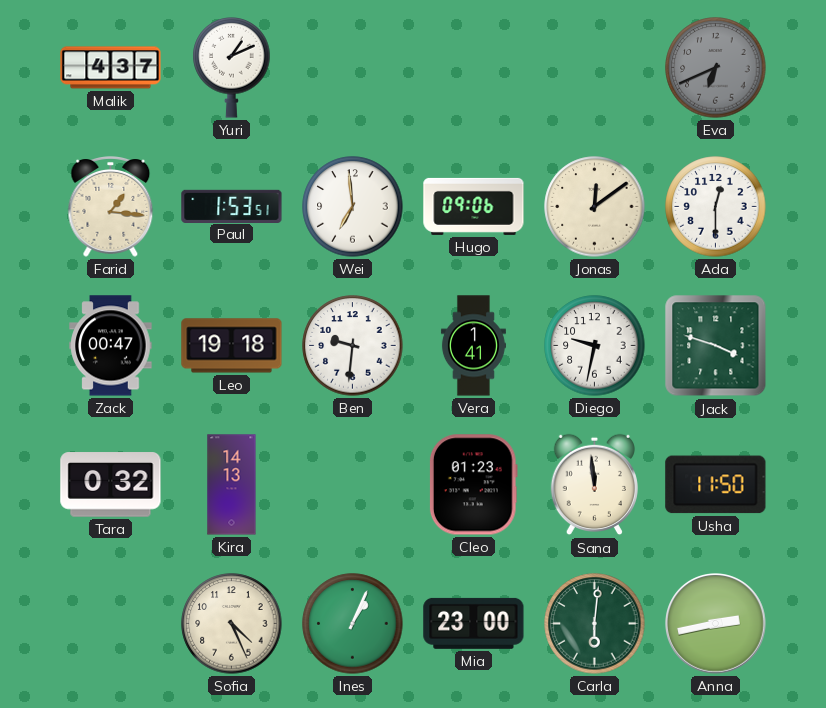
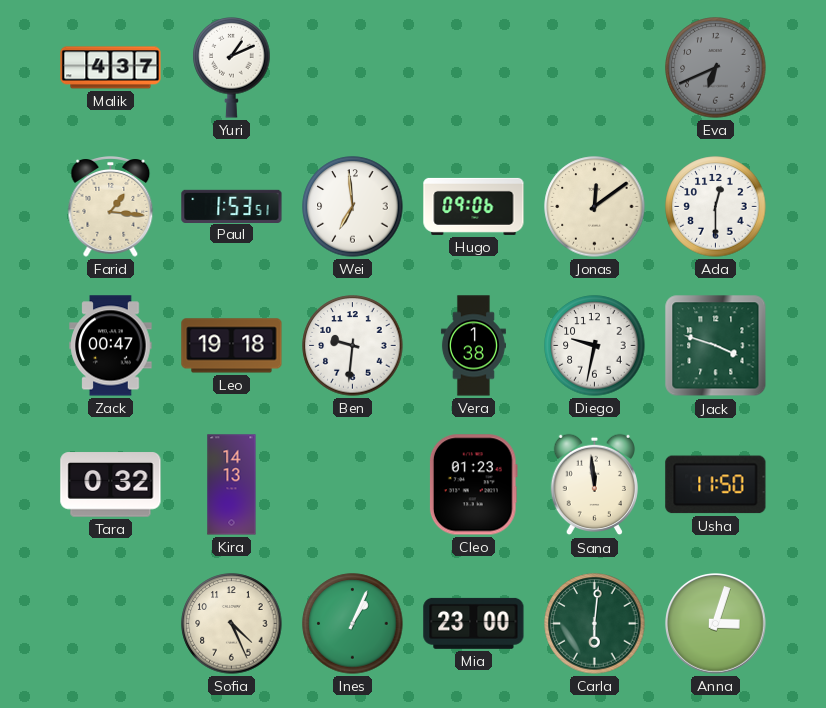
Vera: 1:41 -> 1:38
Anna: 2:43 -> 3:03
